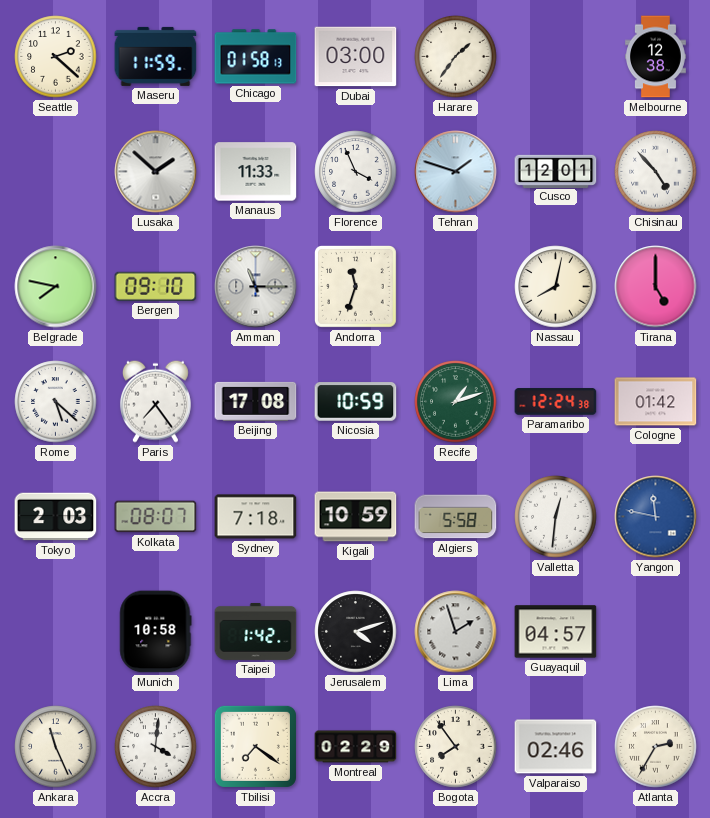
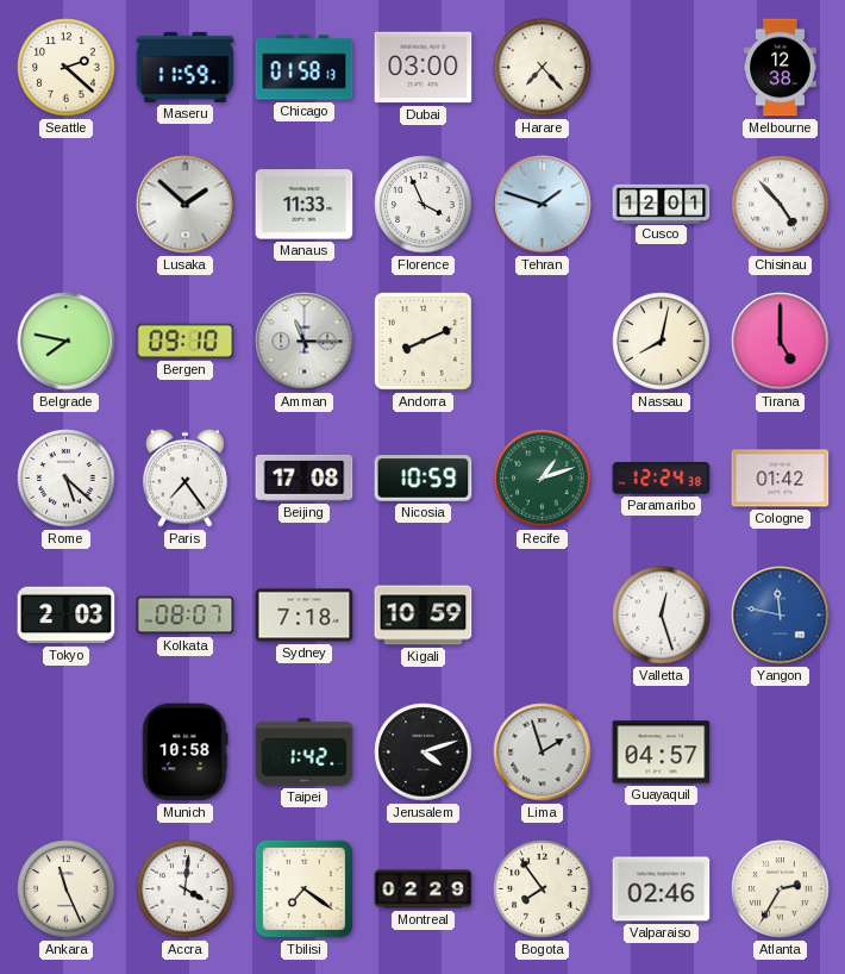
Harare: 1:36 -> 7:23
Andorra: 11:33 -> 8:11
Algiers: 5:58 -> none
Valletta: 12:31 -> 12:27
